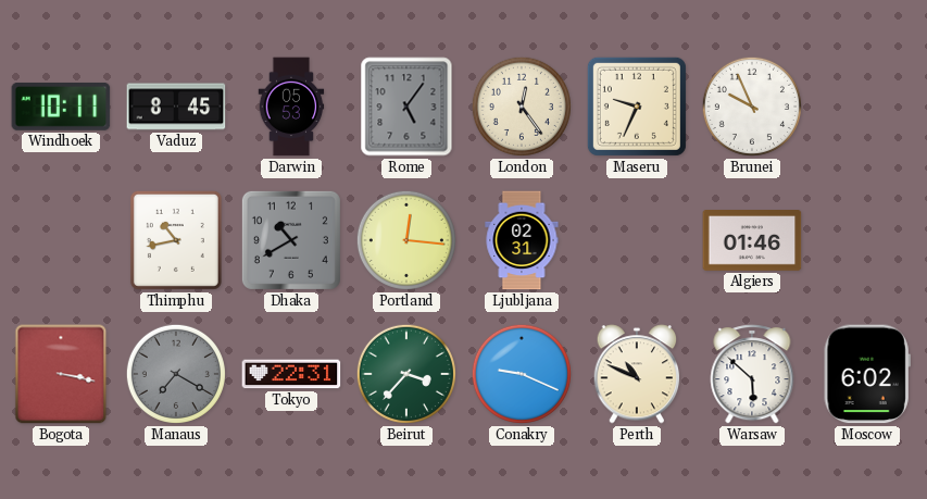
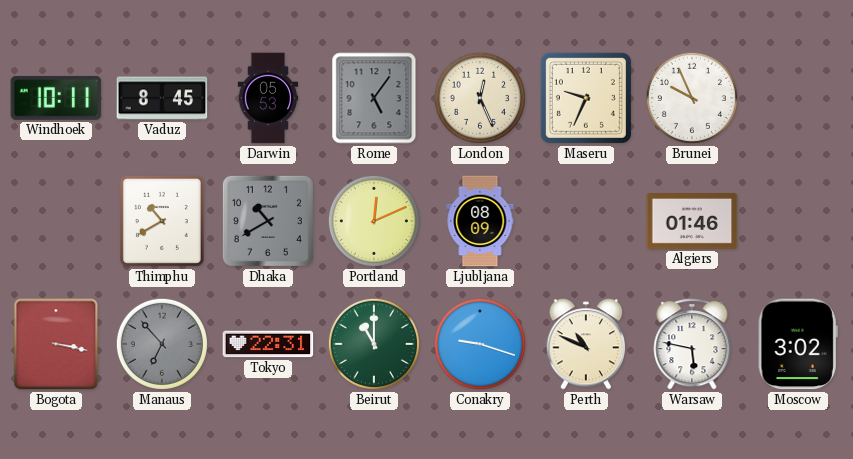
London: 12:24 -> 12:26
Thimphu: 10:43 -> 10:40
Portland: 12:16 -> 12:11
Ljubljana: 02:31 -> 08:09
Manaus: 7:20 -> 6:53
Beirut: 3:37 -> 11:00
Conakry: 9:19 -> 9:18
Warsaw: 5:52 -> 5:47
Moscow: 6:02 -> 3:02
